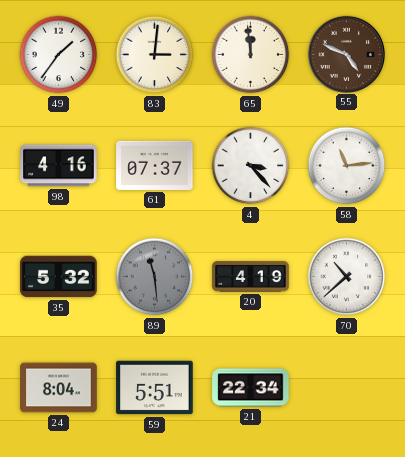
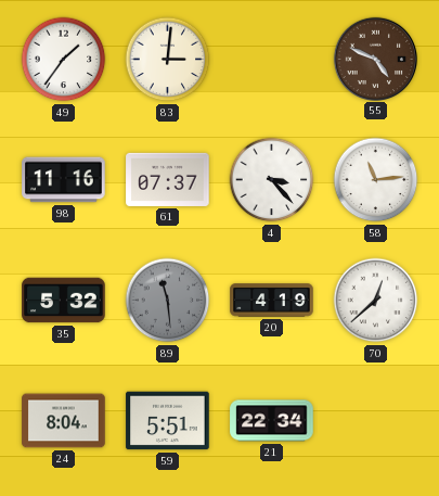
65: 11:59 -> none
98: 4:16 -> 11:16
70: 10:38 -> 12:38
